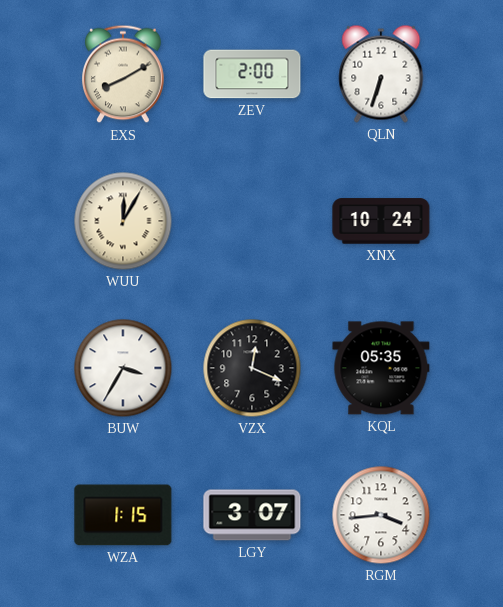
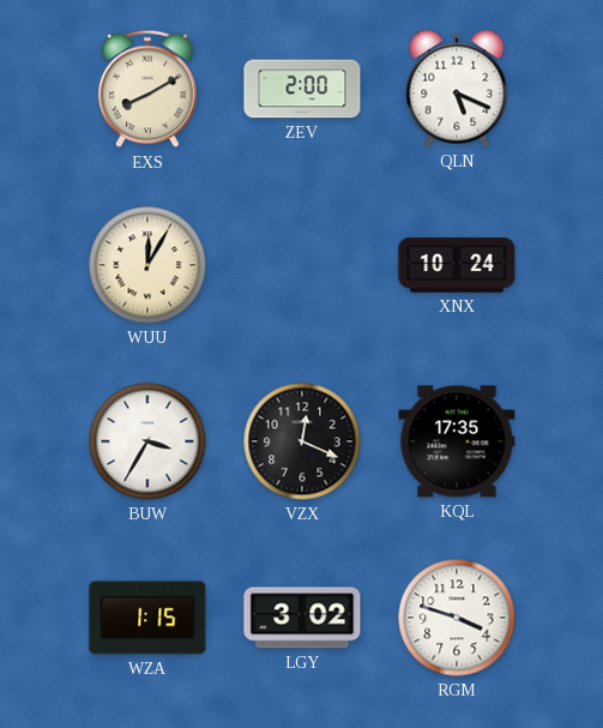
QLN: 6:33 -> 5:19
KQL: 05:35 -> 17:35
LGY: 3:07 -> 3:02
RGM: 3:44 -> 3:48
